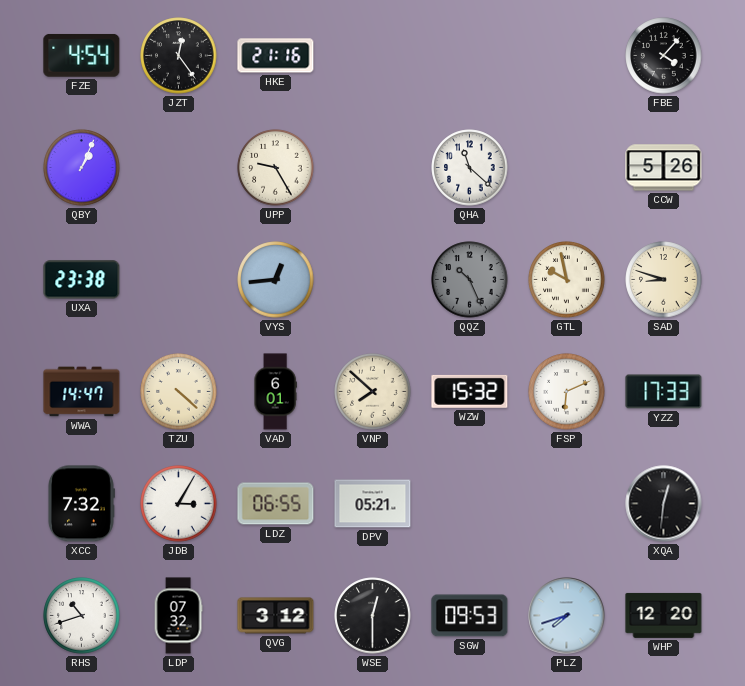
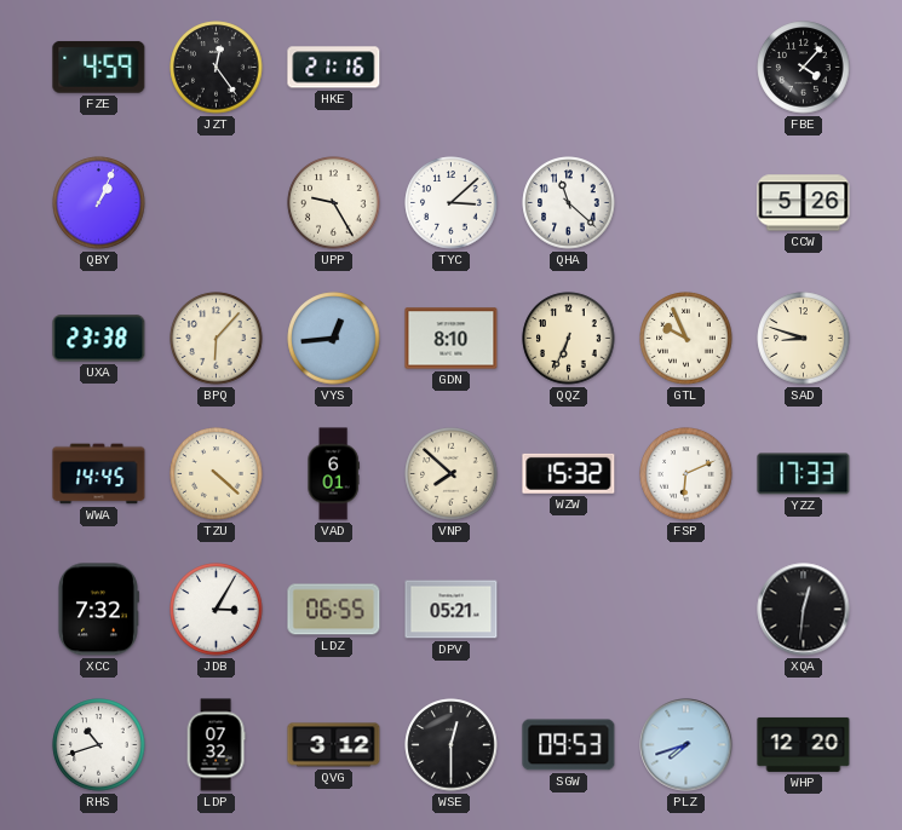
FZE: 4:54 -> 4:59
TYC: none -> 3:08
BPQ: none -> 6:07
GDN: none -> 8:10
QQZ: 10:26 -> 6:34
QQZ dial: grey -> cream
GTL: 9:58 -> 9:56
WWA: 14:47 -> 14:45
